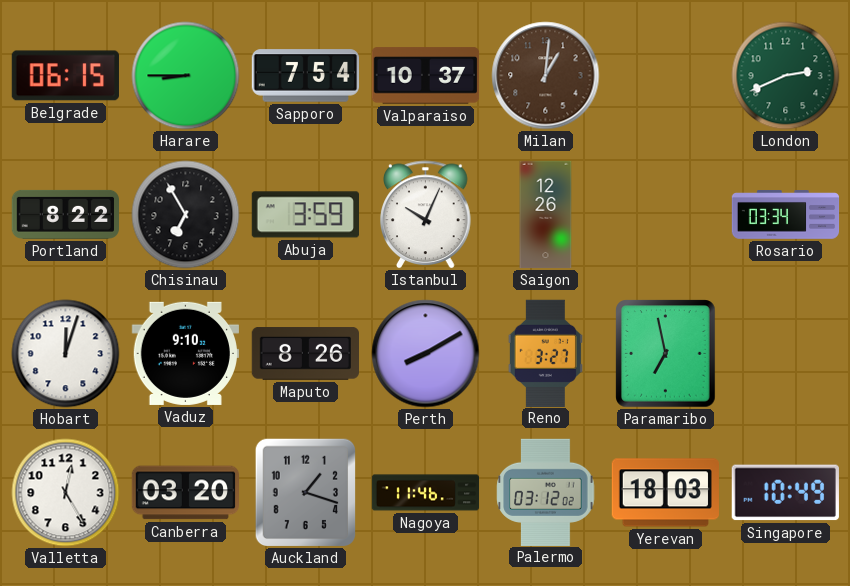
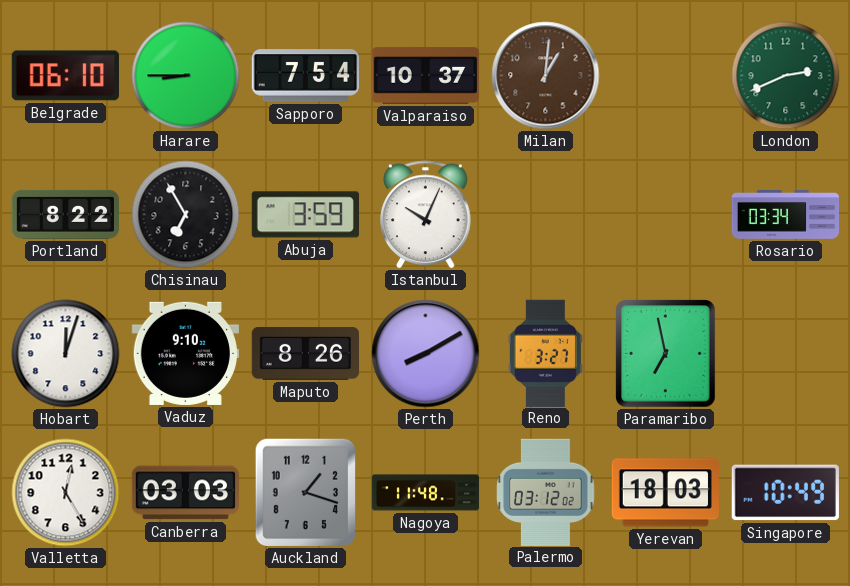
Belgrade: 06:15 -> 06:10
Saigon: 12:26 -> none
Canberra: 03:20 -> 03:03
Nagoya: 11:46 -> 11:48
